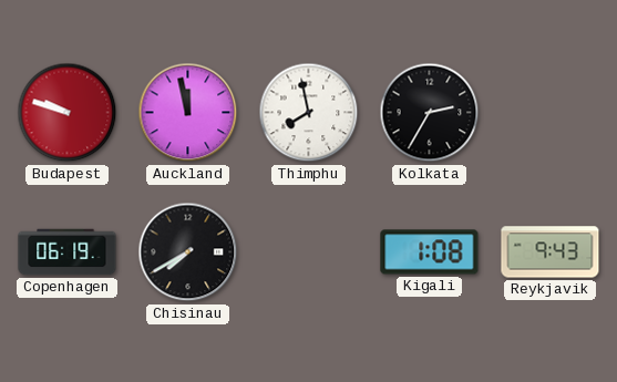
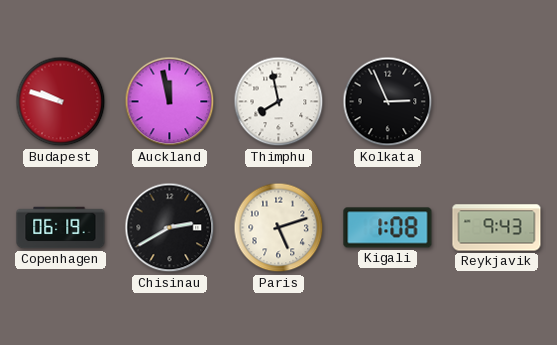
Kolkata: 2:35 -> 2:56
Chisinau: 7:40 -> 2:40
Paris: none -> 5:12
